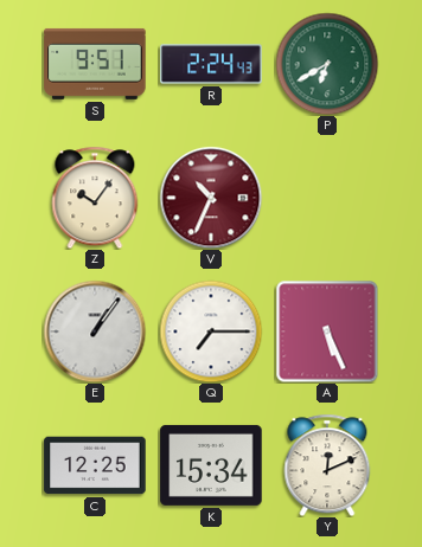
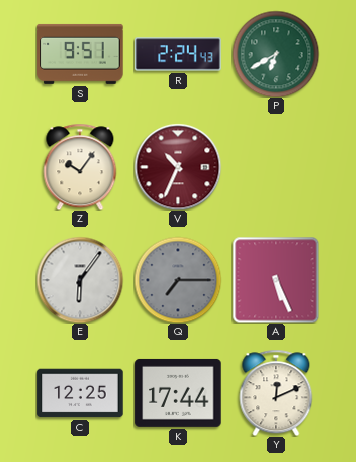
E: 1:06 -> 6:06
Q dial: white -> grey
K: 15:34 -> 17:44
